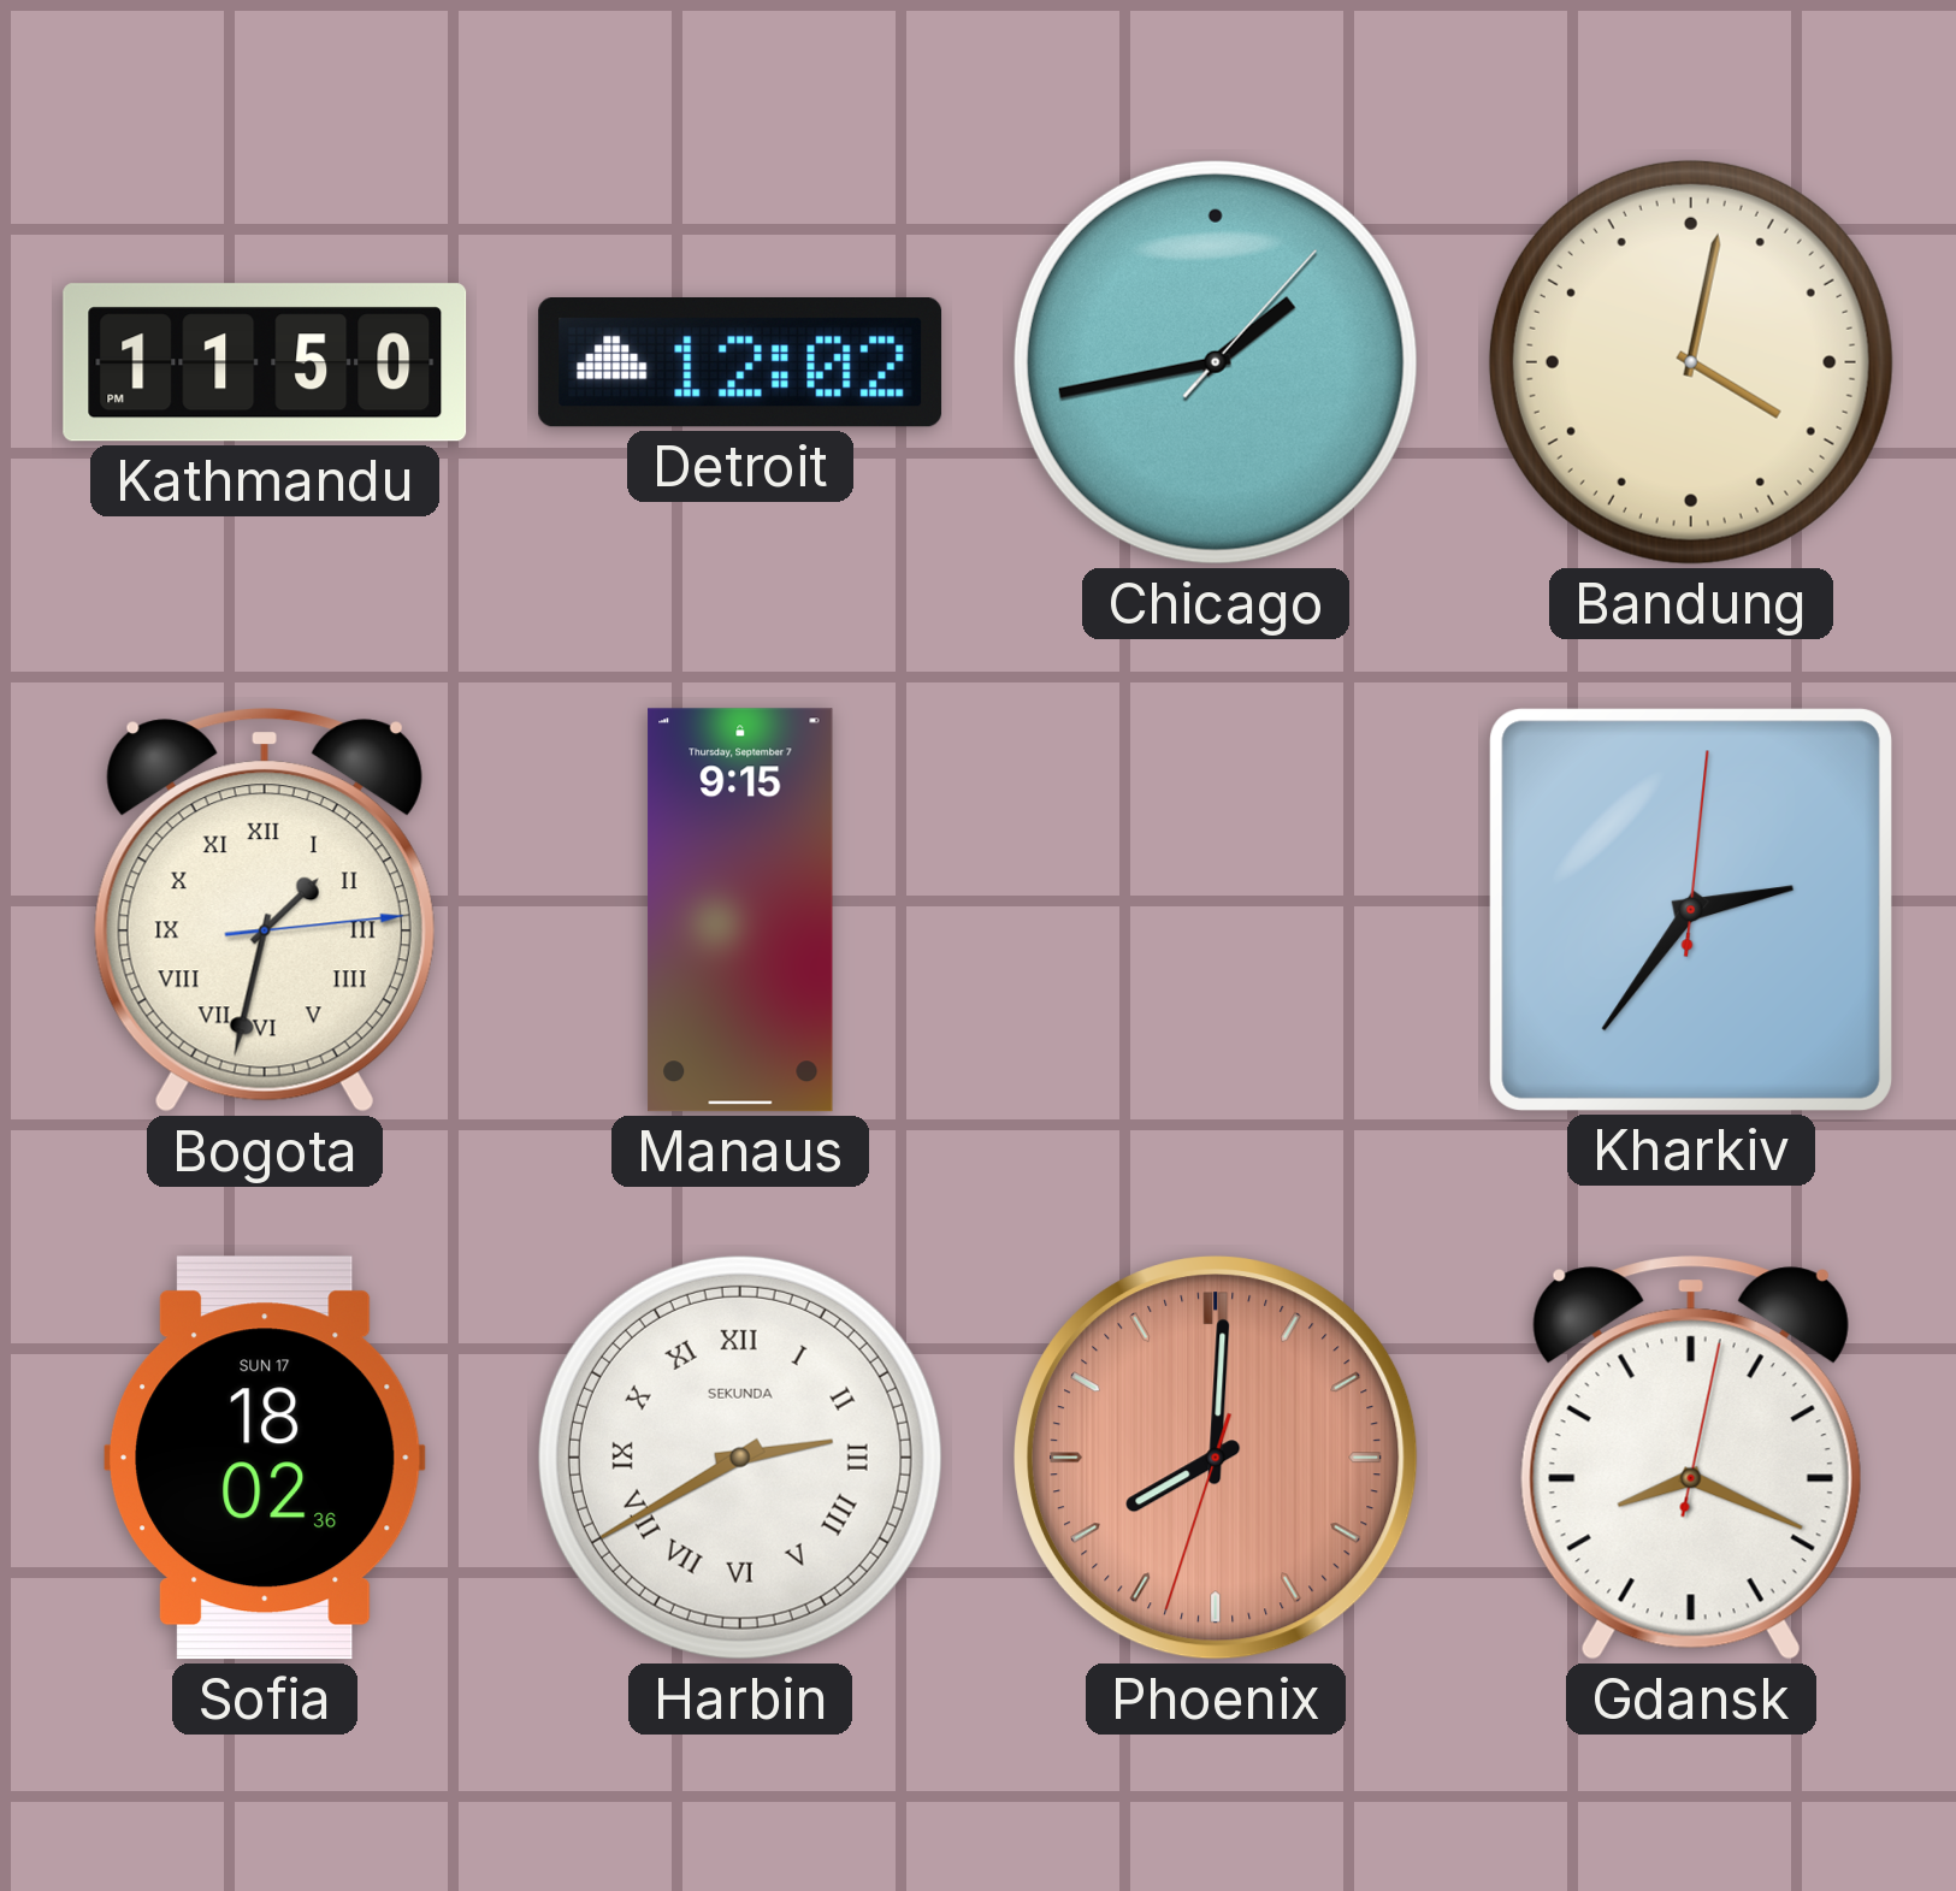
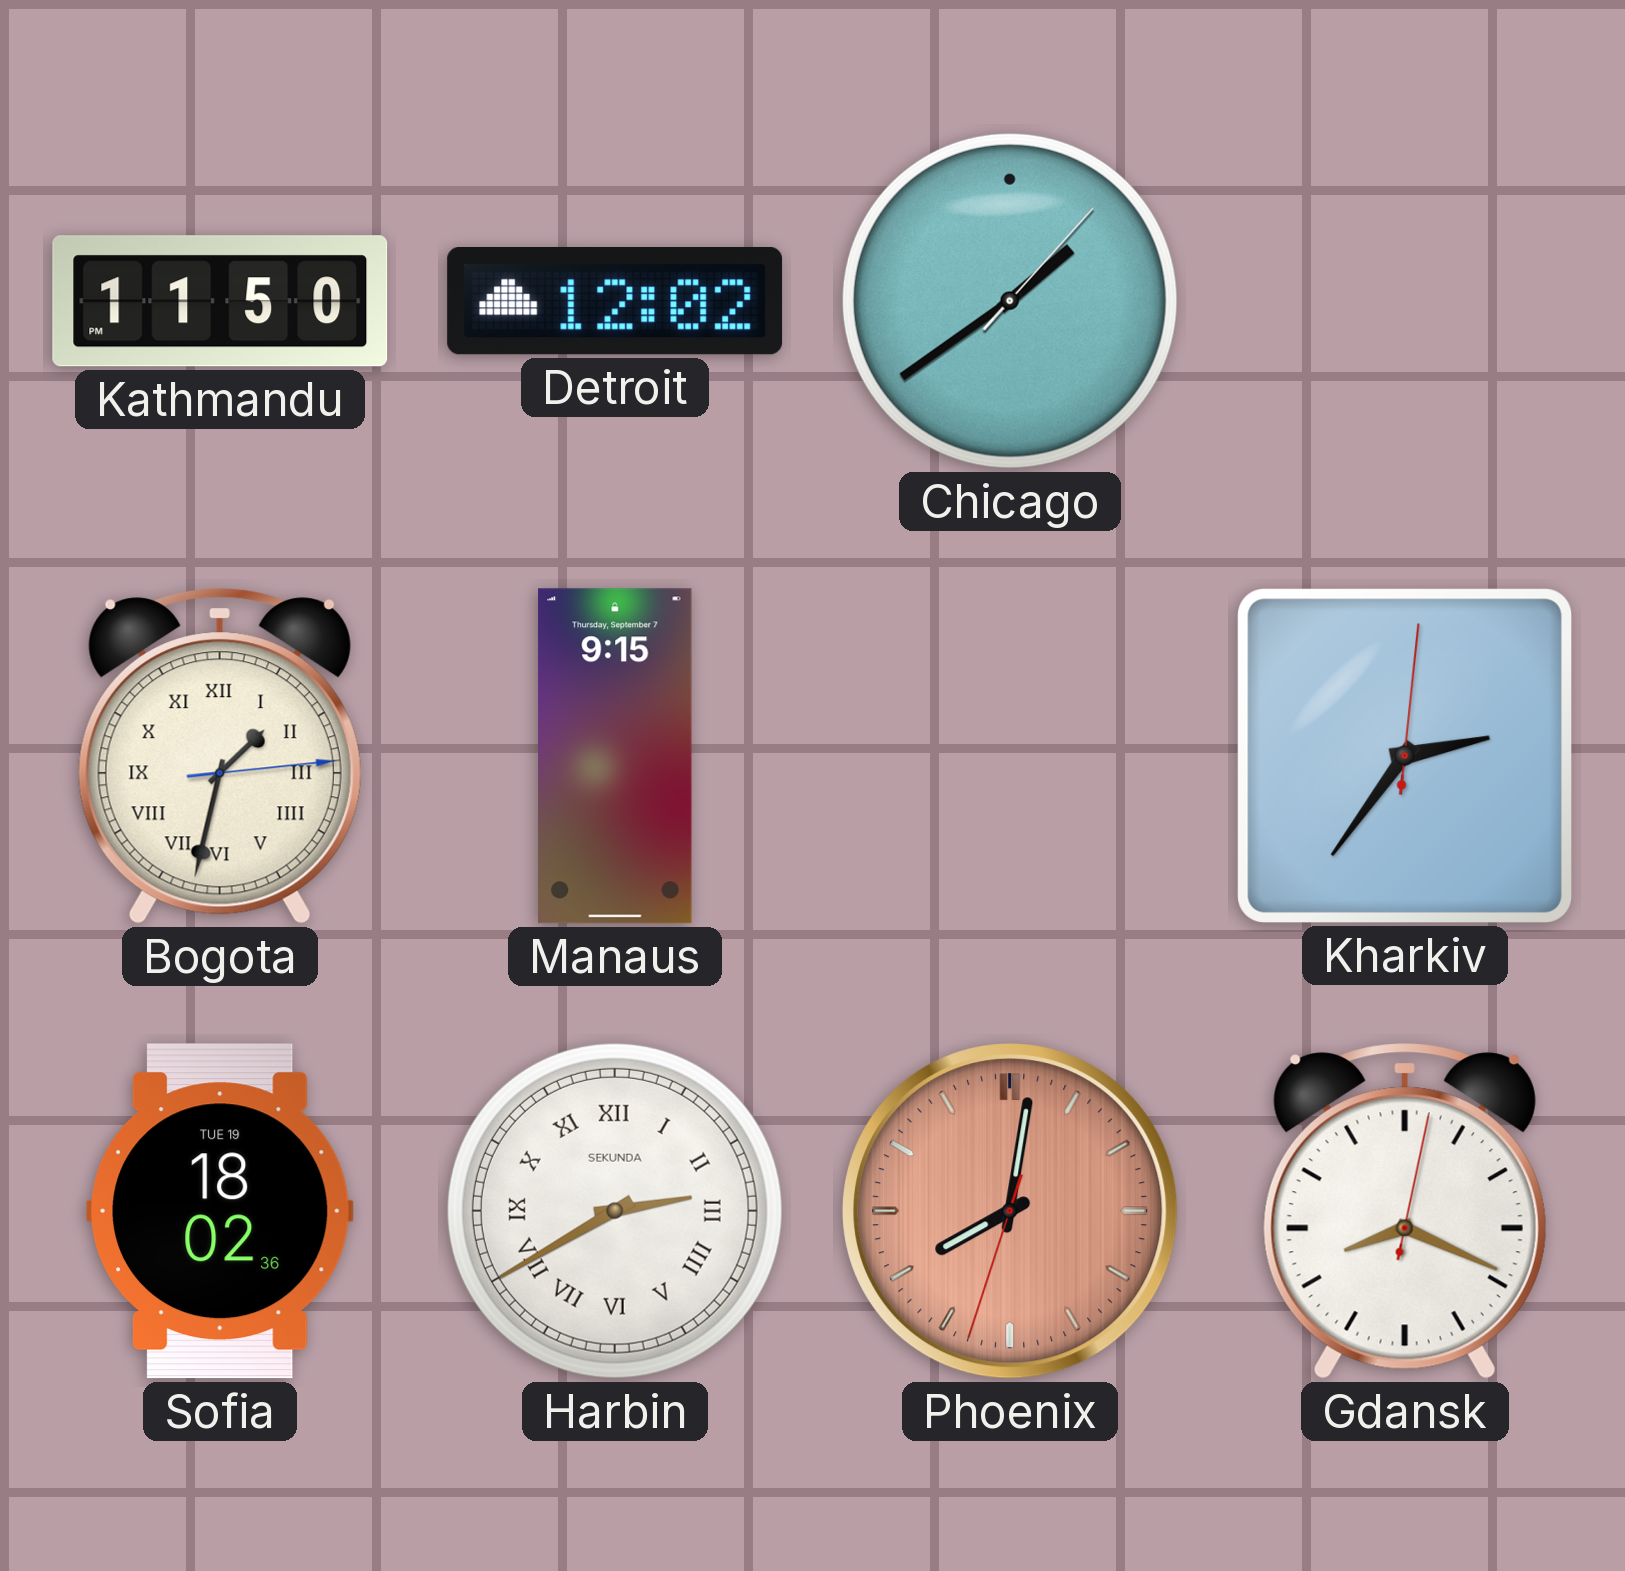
Chicago: 1:43 -> 1:39
Bandung: 4:02 -> none
Sofia date: SUN 17 -> TUE 19
Phoenix: 8:00 -> 8:01
